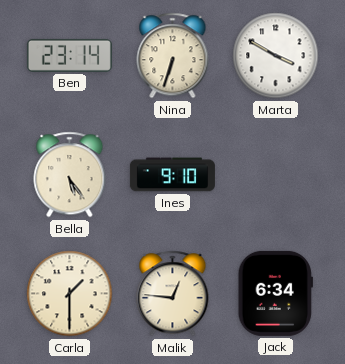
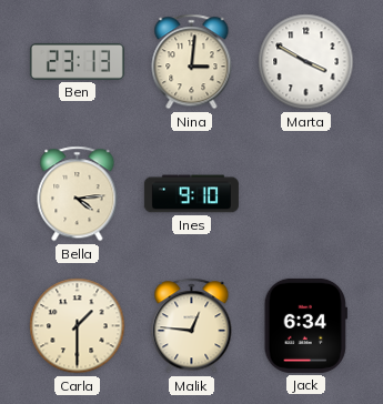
Ben: 23:14 -> 23:13
Nina: 6:33 -> 3:01
Bella: 5:24 -> 4:14
